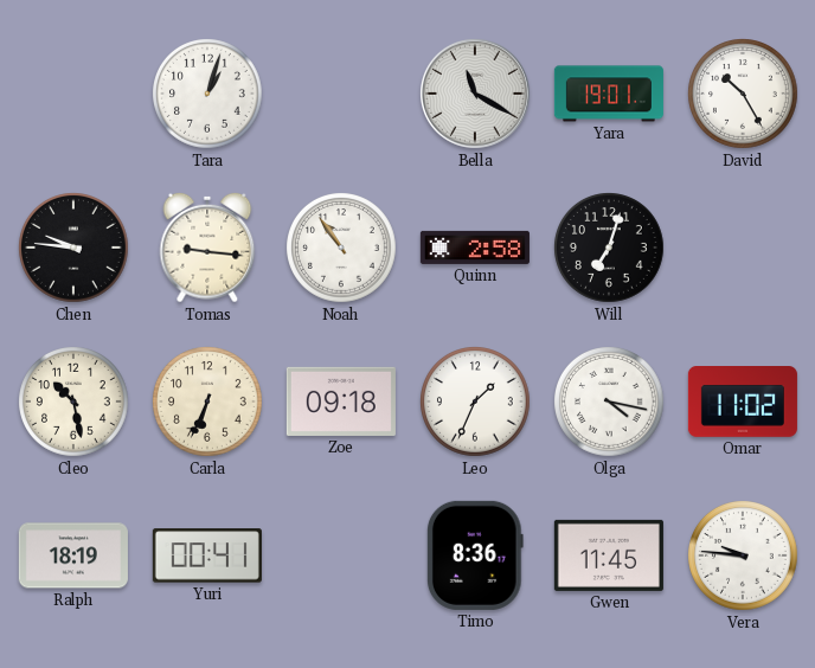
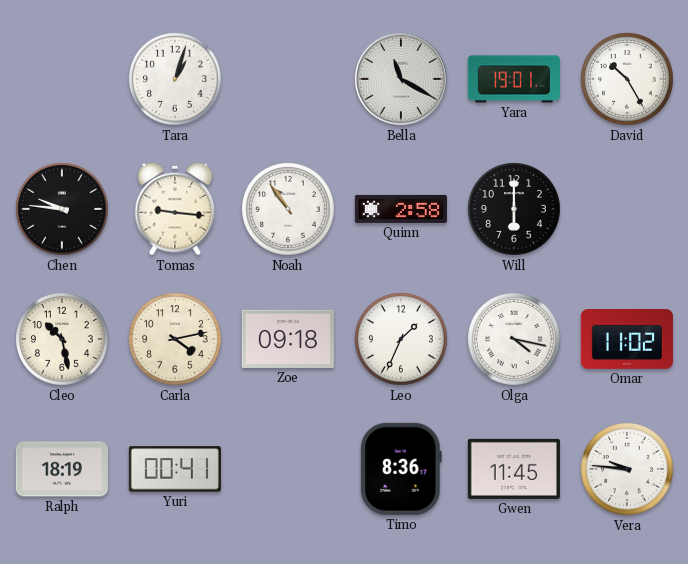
Will: 7:03 -> 6:00
Carla: 6:34 -> 4:13
